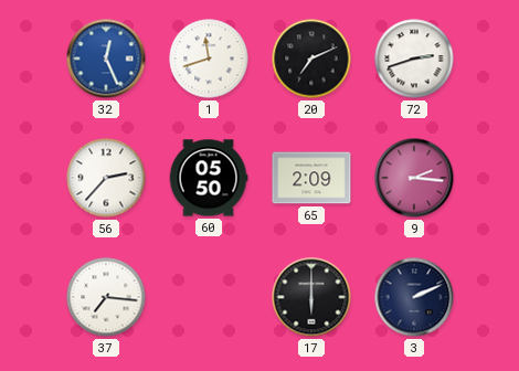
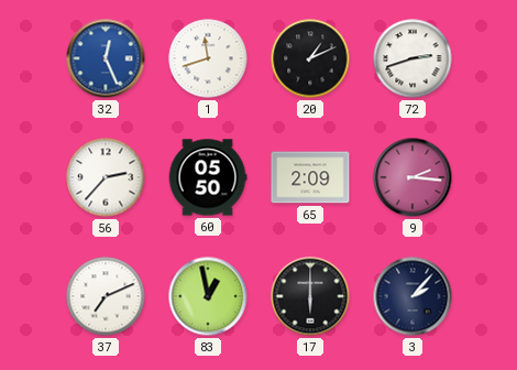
20: 7:11 -> 1:11
37: 7:16 -> 7:11
83: none -> 12:58
3: 2:11 -> 2:07
